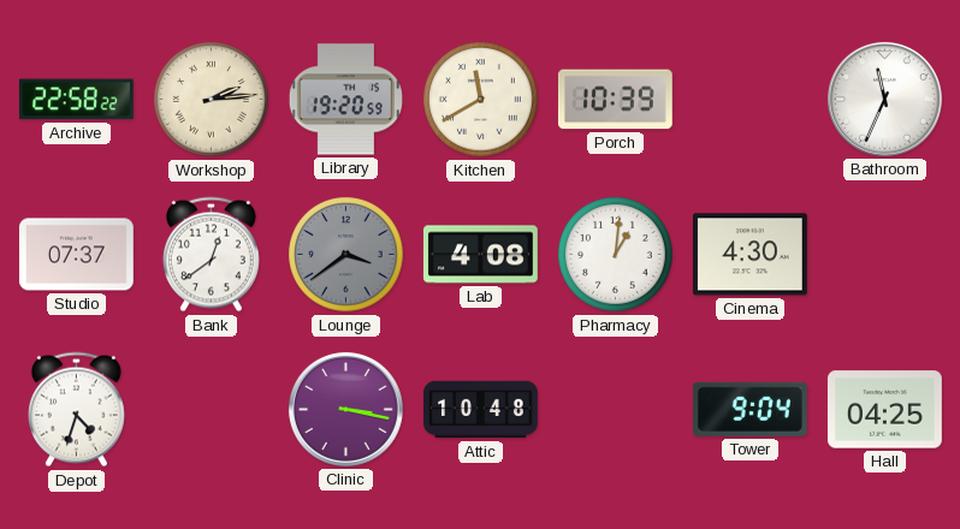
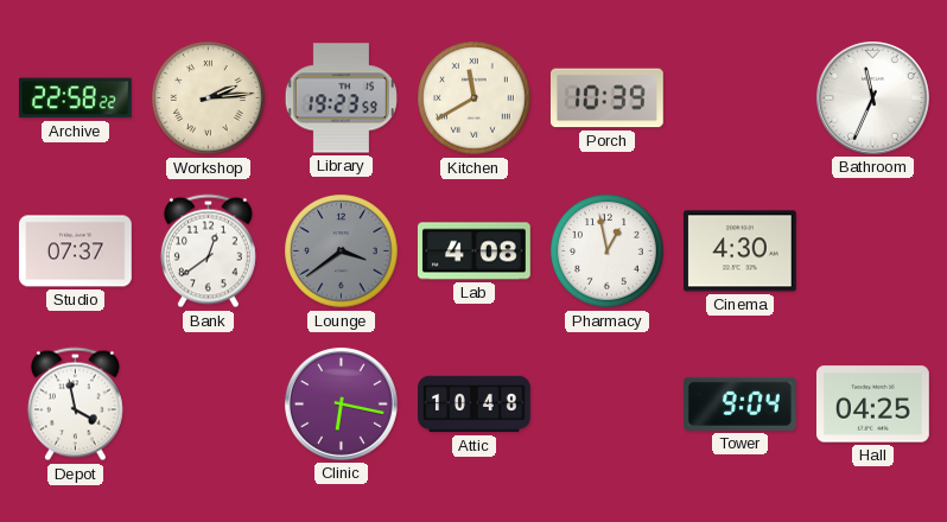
Library: 19:20 -> 19:23
Pharmacy: 1:01 -> 12:58
Depot: 4:33 -> 3:58
Clinic: 3:17 -> 6:17
